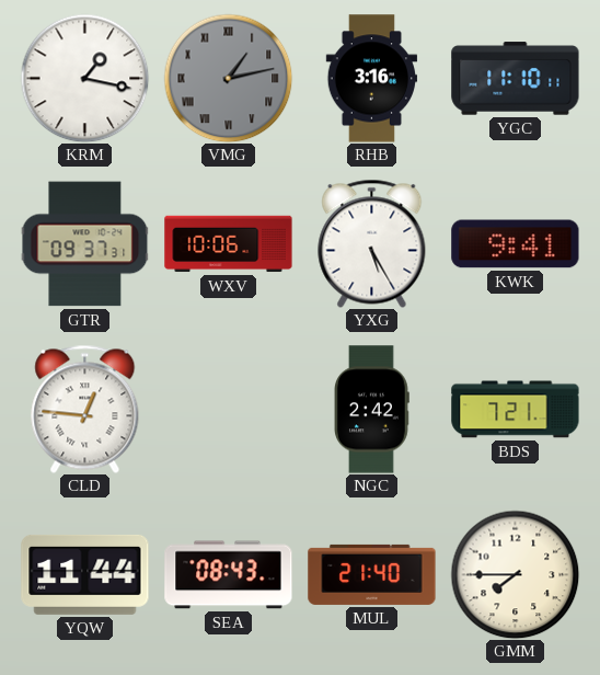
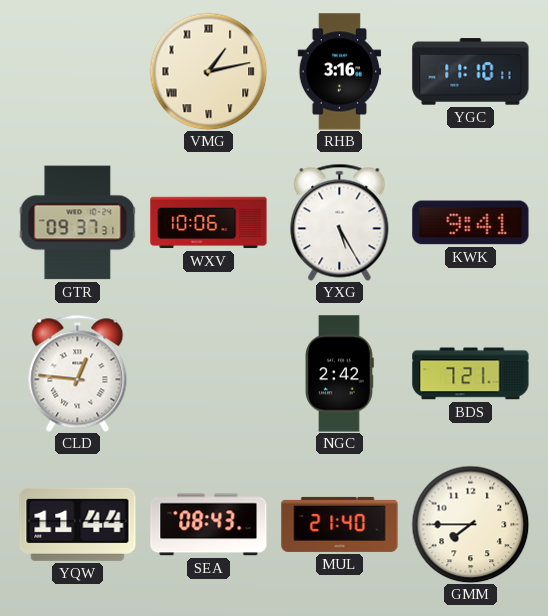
KRM: 1:17 -> none
VMG dial: grey -> cream
